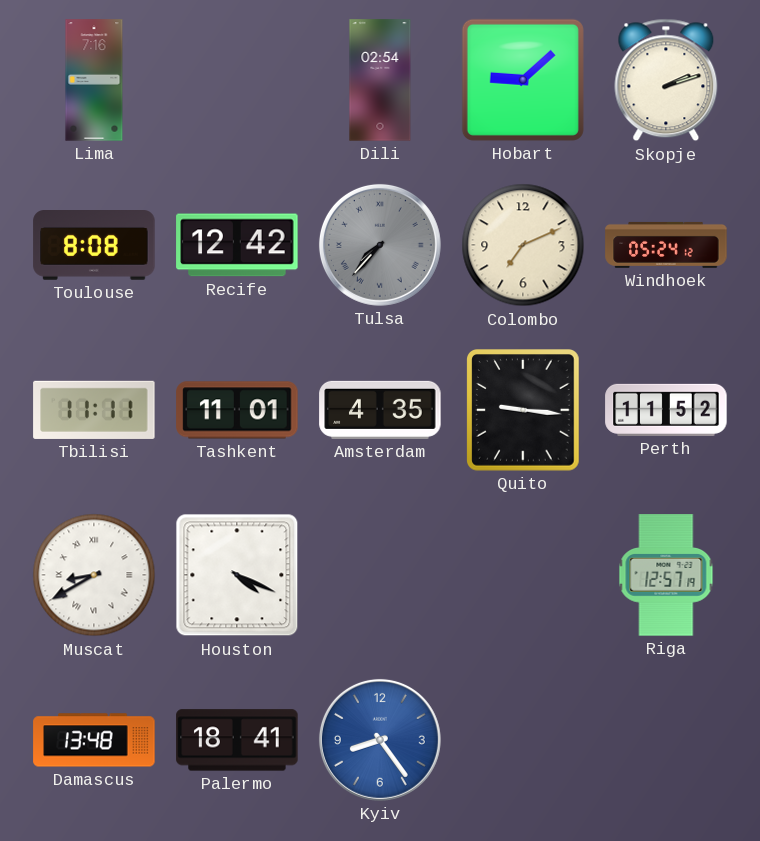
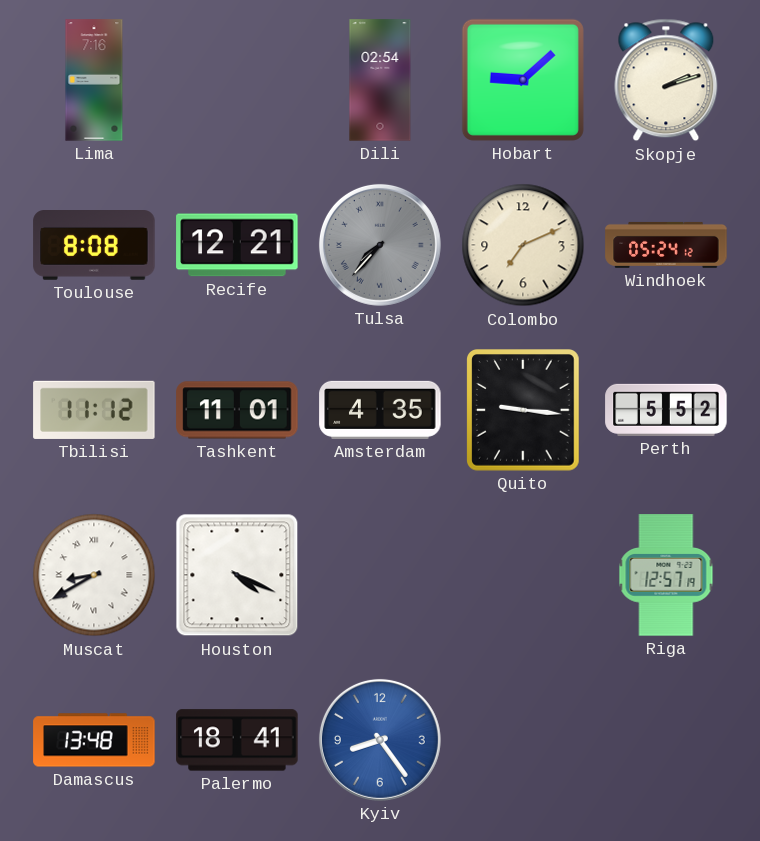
Recife: 12:42 -> 12:21
Tbilisi: 11:11 -> 11:12
Perth: 11:52 -> 5:52
